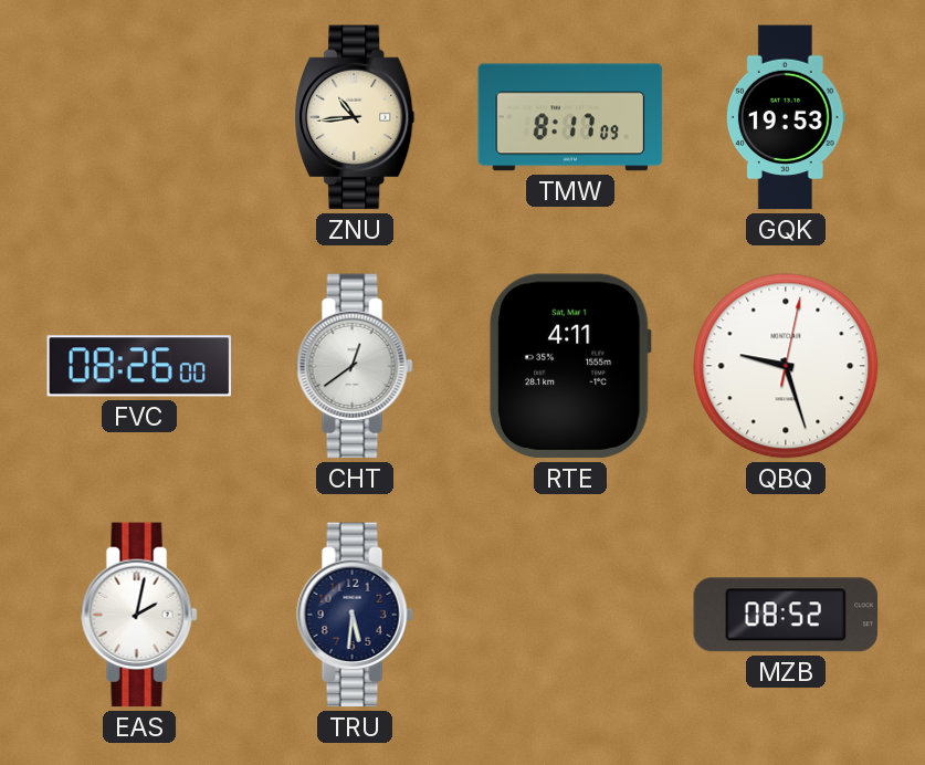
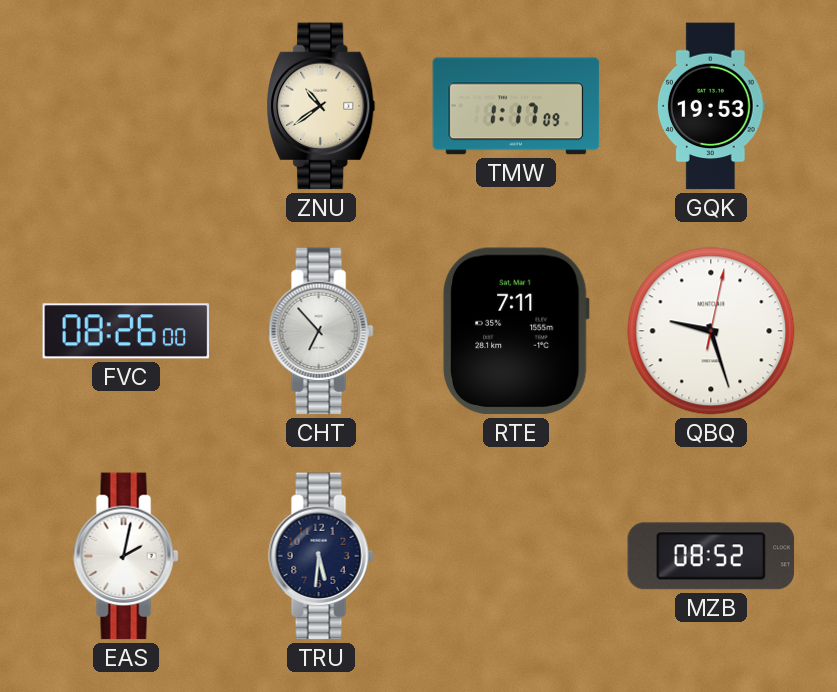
ZNU: 10:44 -> 10:39
TMW: 8:17 -> 1:17
CHT: 12:39 -> 6:53
RTE: 4:11 -> 7:11
